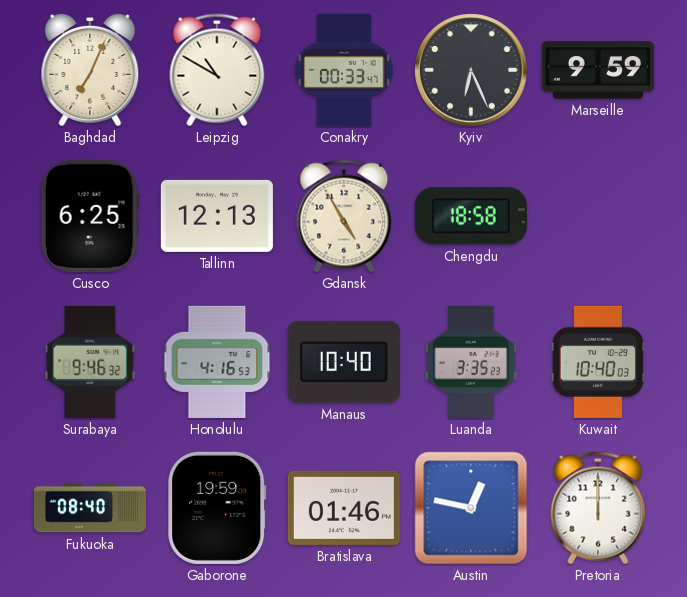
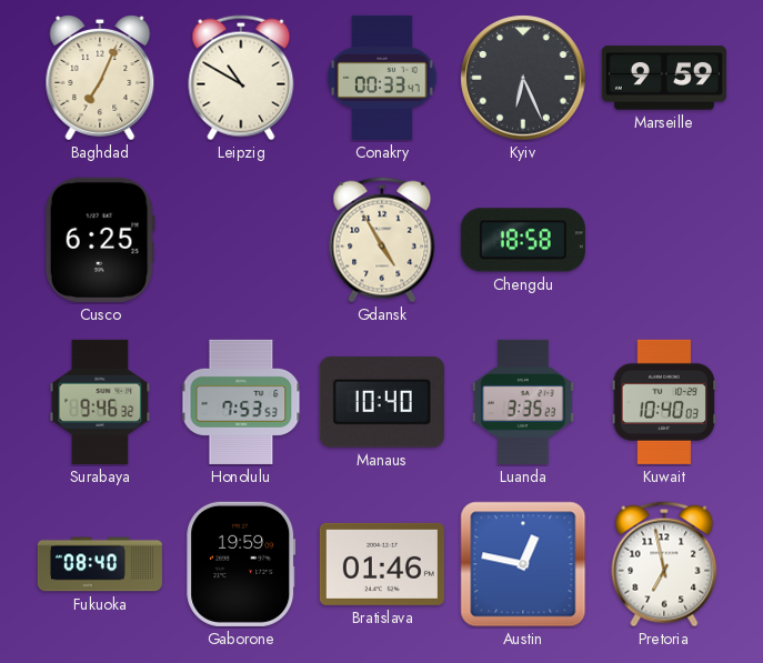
Tallinn: 12:13 -> none
Honolulu: 4:16 -> 7:53
Pretoria: 12:00 -> 6:58
